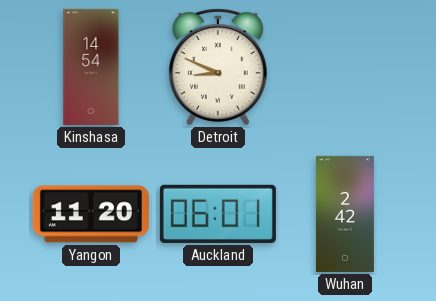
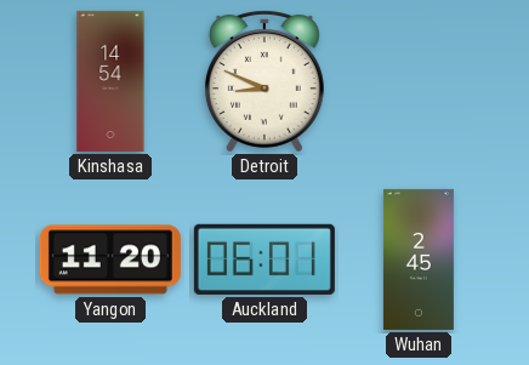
Wuhan: 2:42 -> 2:45
